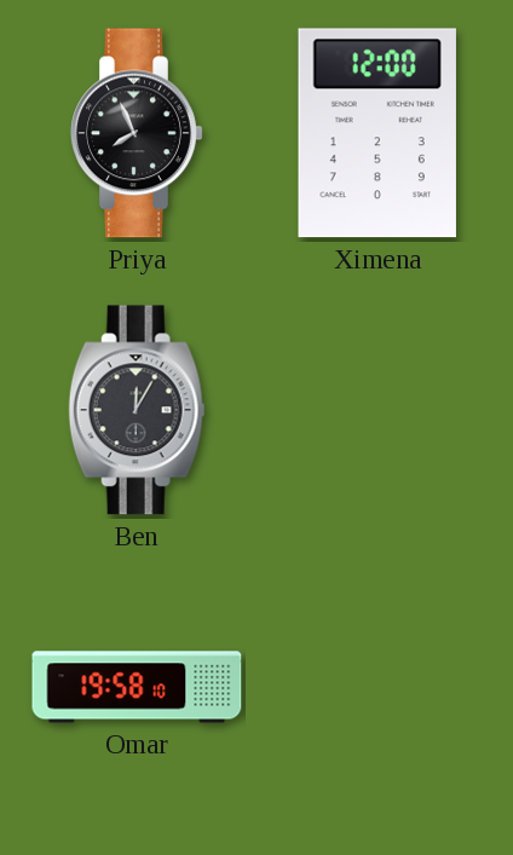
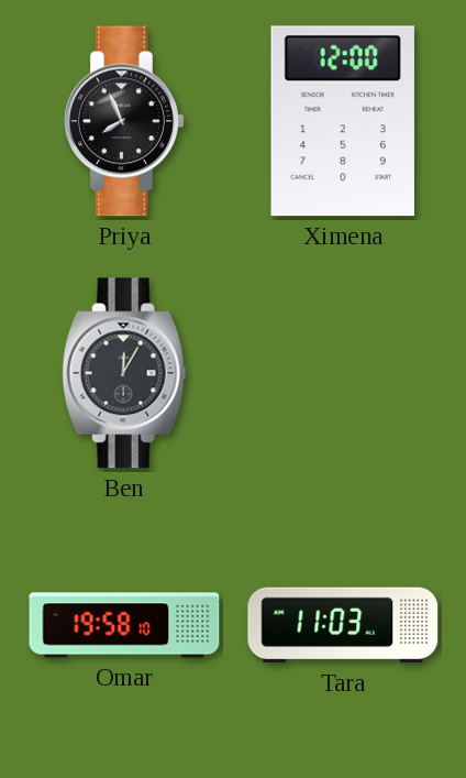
Tara: none -> 11:03
